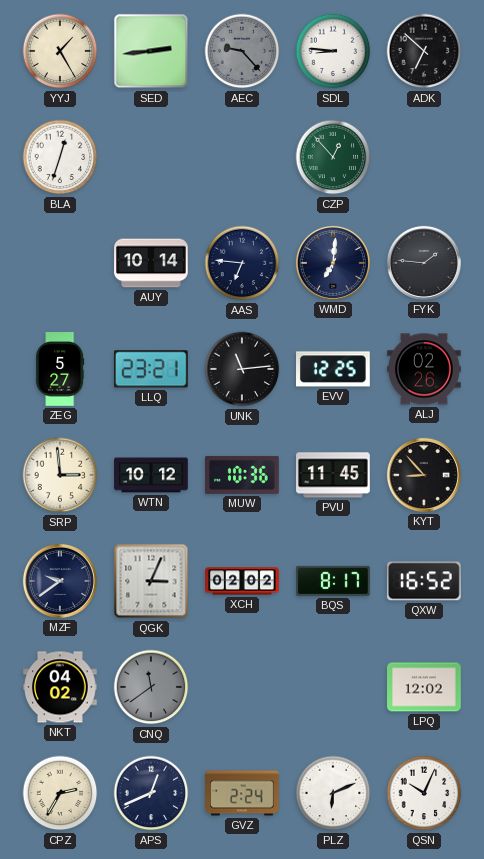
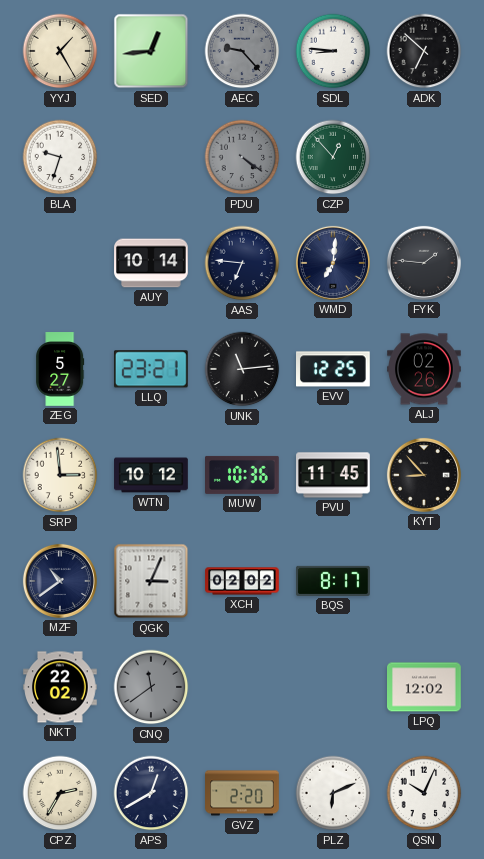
SED: 2:44 -> 12:44
BLA: 12:33 -> 9:33
PDU: none -> 4:21
MZF: 9:39 -> 10:39
QXW: 16:52 -> none
NKT: 04:02 -> 22:02
APS: 12:41 -> 12:40
GVZ: 2:24 -> 2:20
